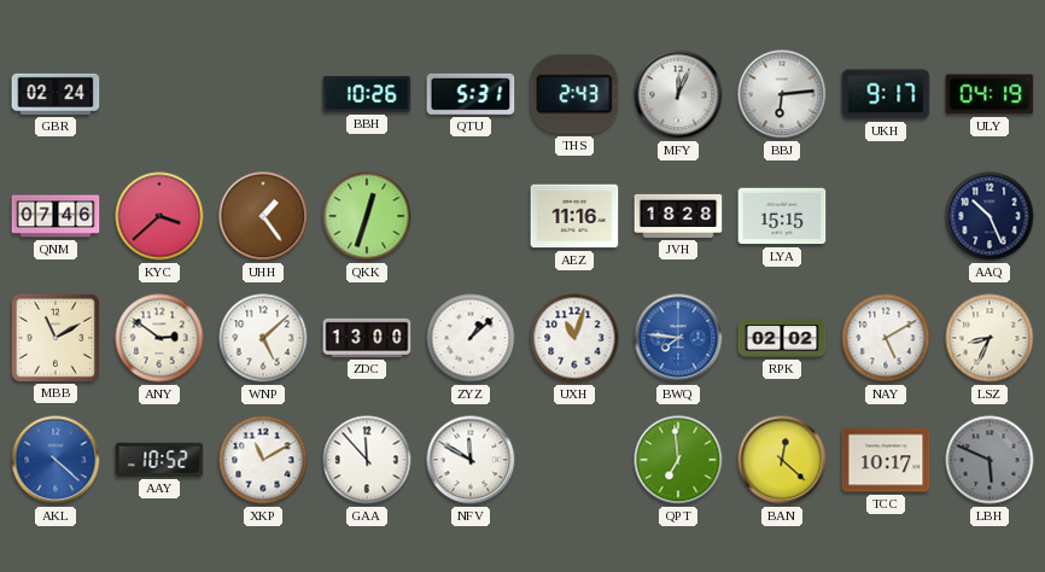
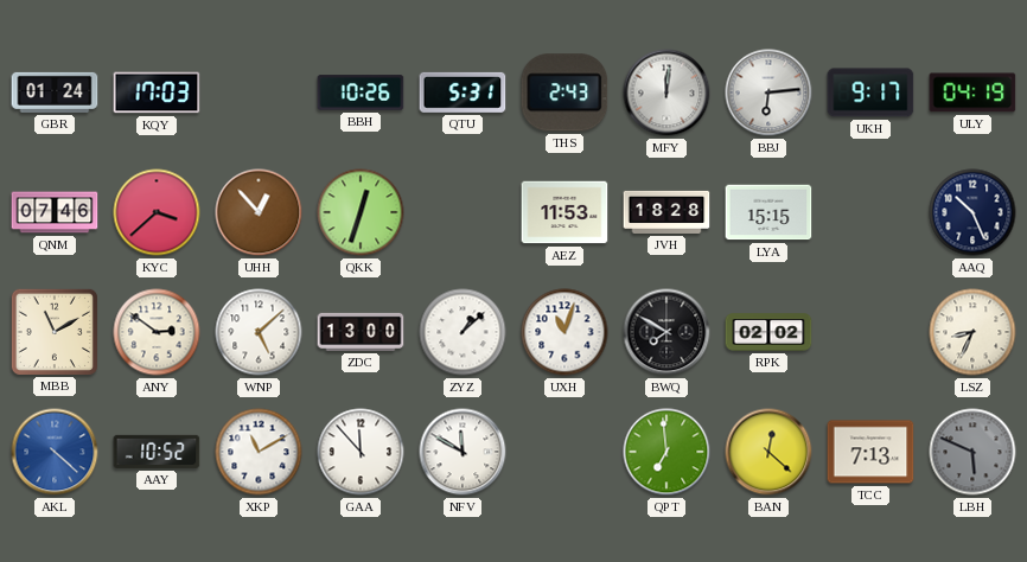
GBR: 02:24 -> 01:24
KQY: none -> 17:03
MFY: 12:04 -> 12:01
UHH: 1:24 -> 12:53
AEZ: 11:16 -> 11:53
BWQ: 7:46 -> 7:50
BWQ dial: blue -> black
NAY: 5:10 -> none
TCC: 10:17 -> 7:13
